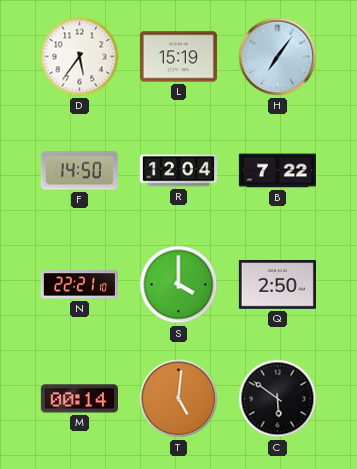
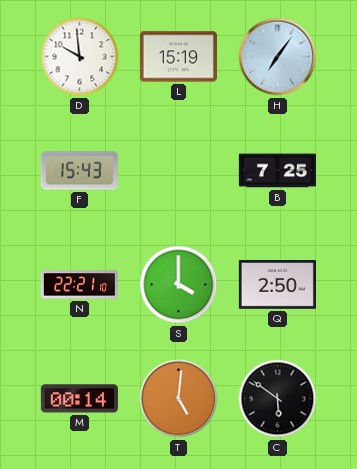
D: 5:36 -> 9:59
F: 14:50 -> 15:43
R: 12:04 -> none
B: 7:22 -> 7:25
